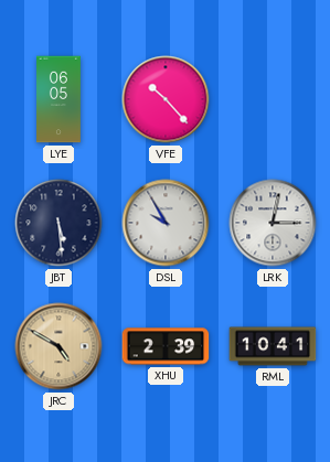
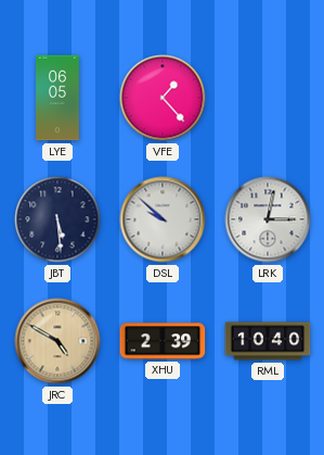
VFE: 10:23 -> 1:23
DSL: 9:55 -> 9:52
RML: 10:41 -> 10:40
